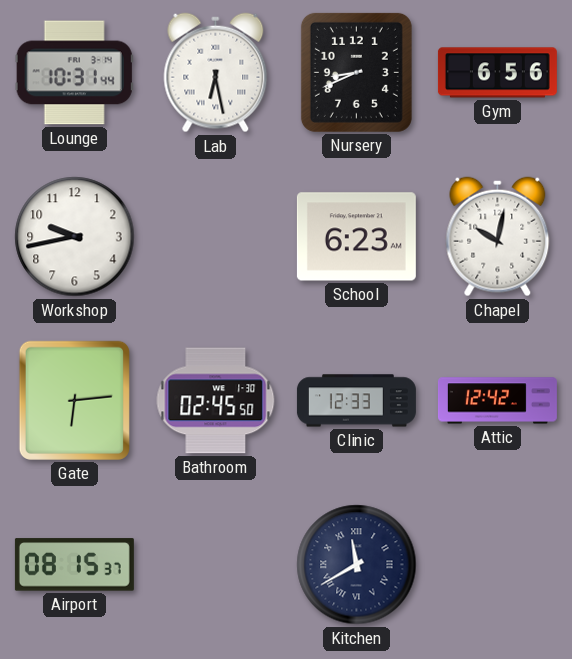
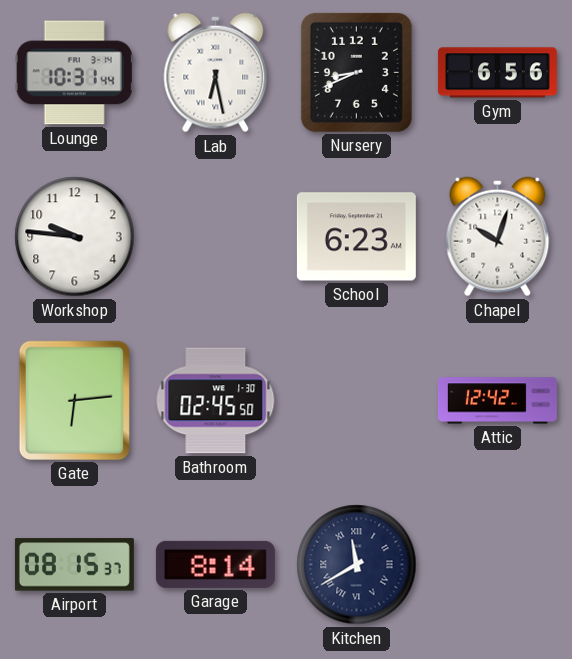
Workshop: 9:43 -> 9:46
Chapel: 10:02 -> 10:03
Clinic: 12:33 -> none
Garage: none -> 8:14
